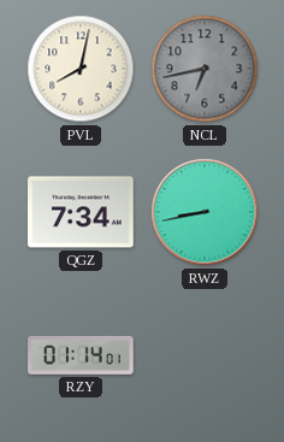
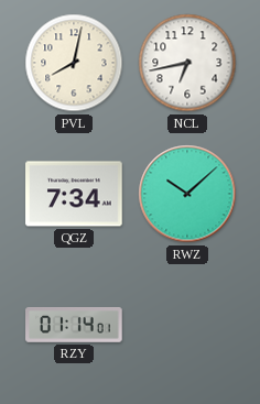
NCL dial: grey -> white
RWZ: 8:43 -> 10:08
